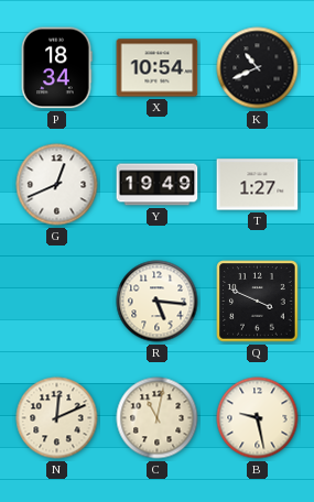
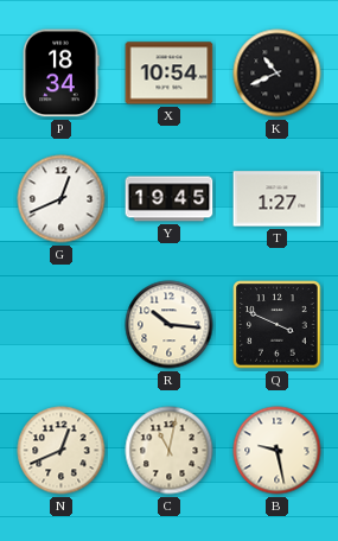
Y: 19:49 -> 19:45
R: 5:16 -> 10:16
N: 12:11 -> 12:41
